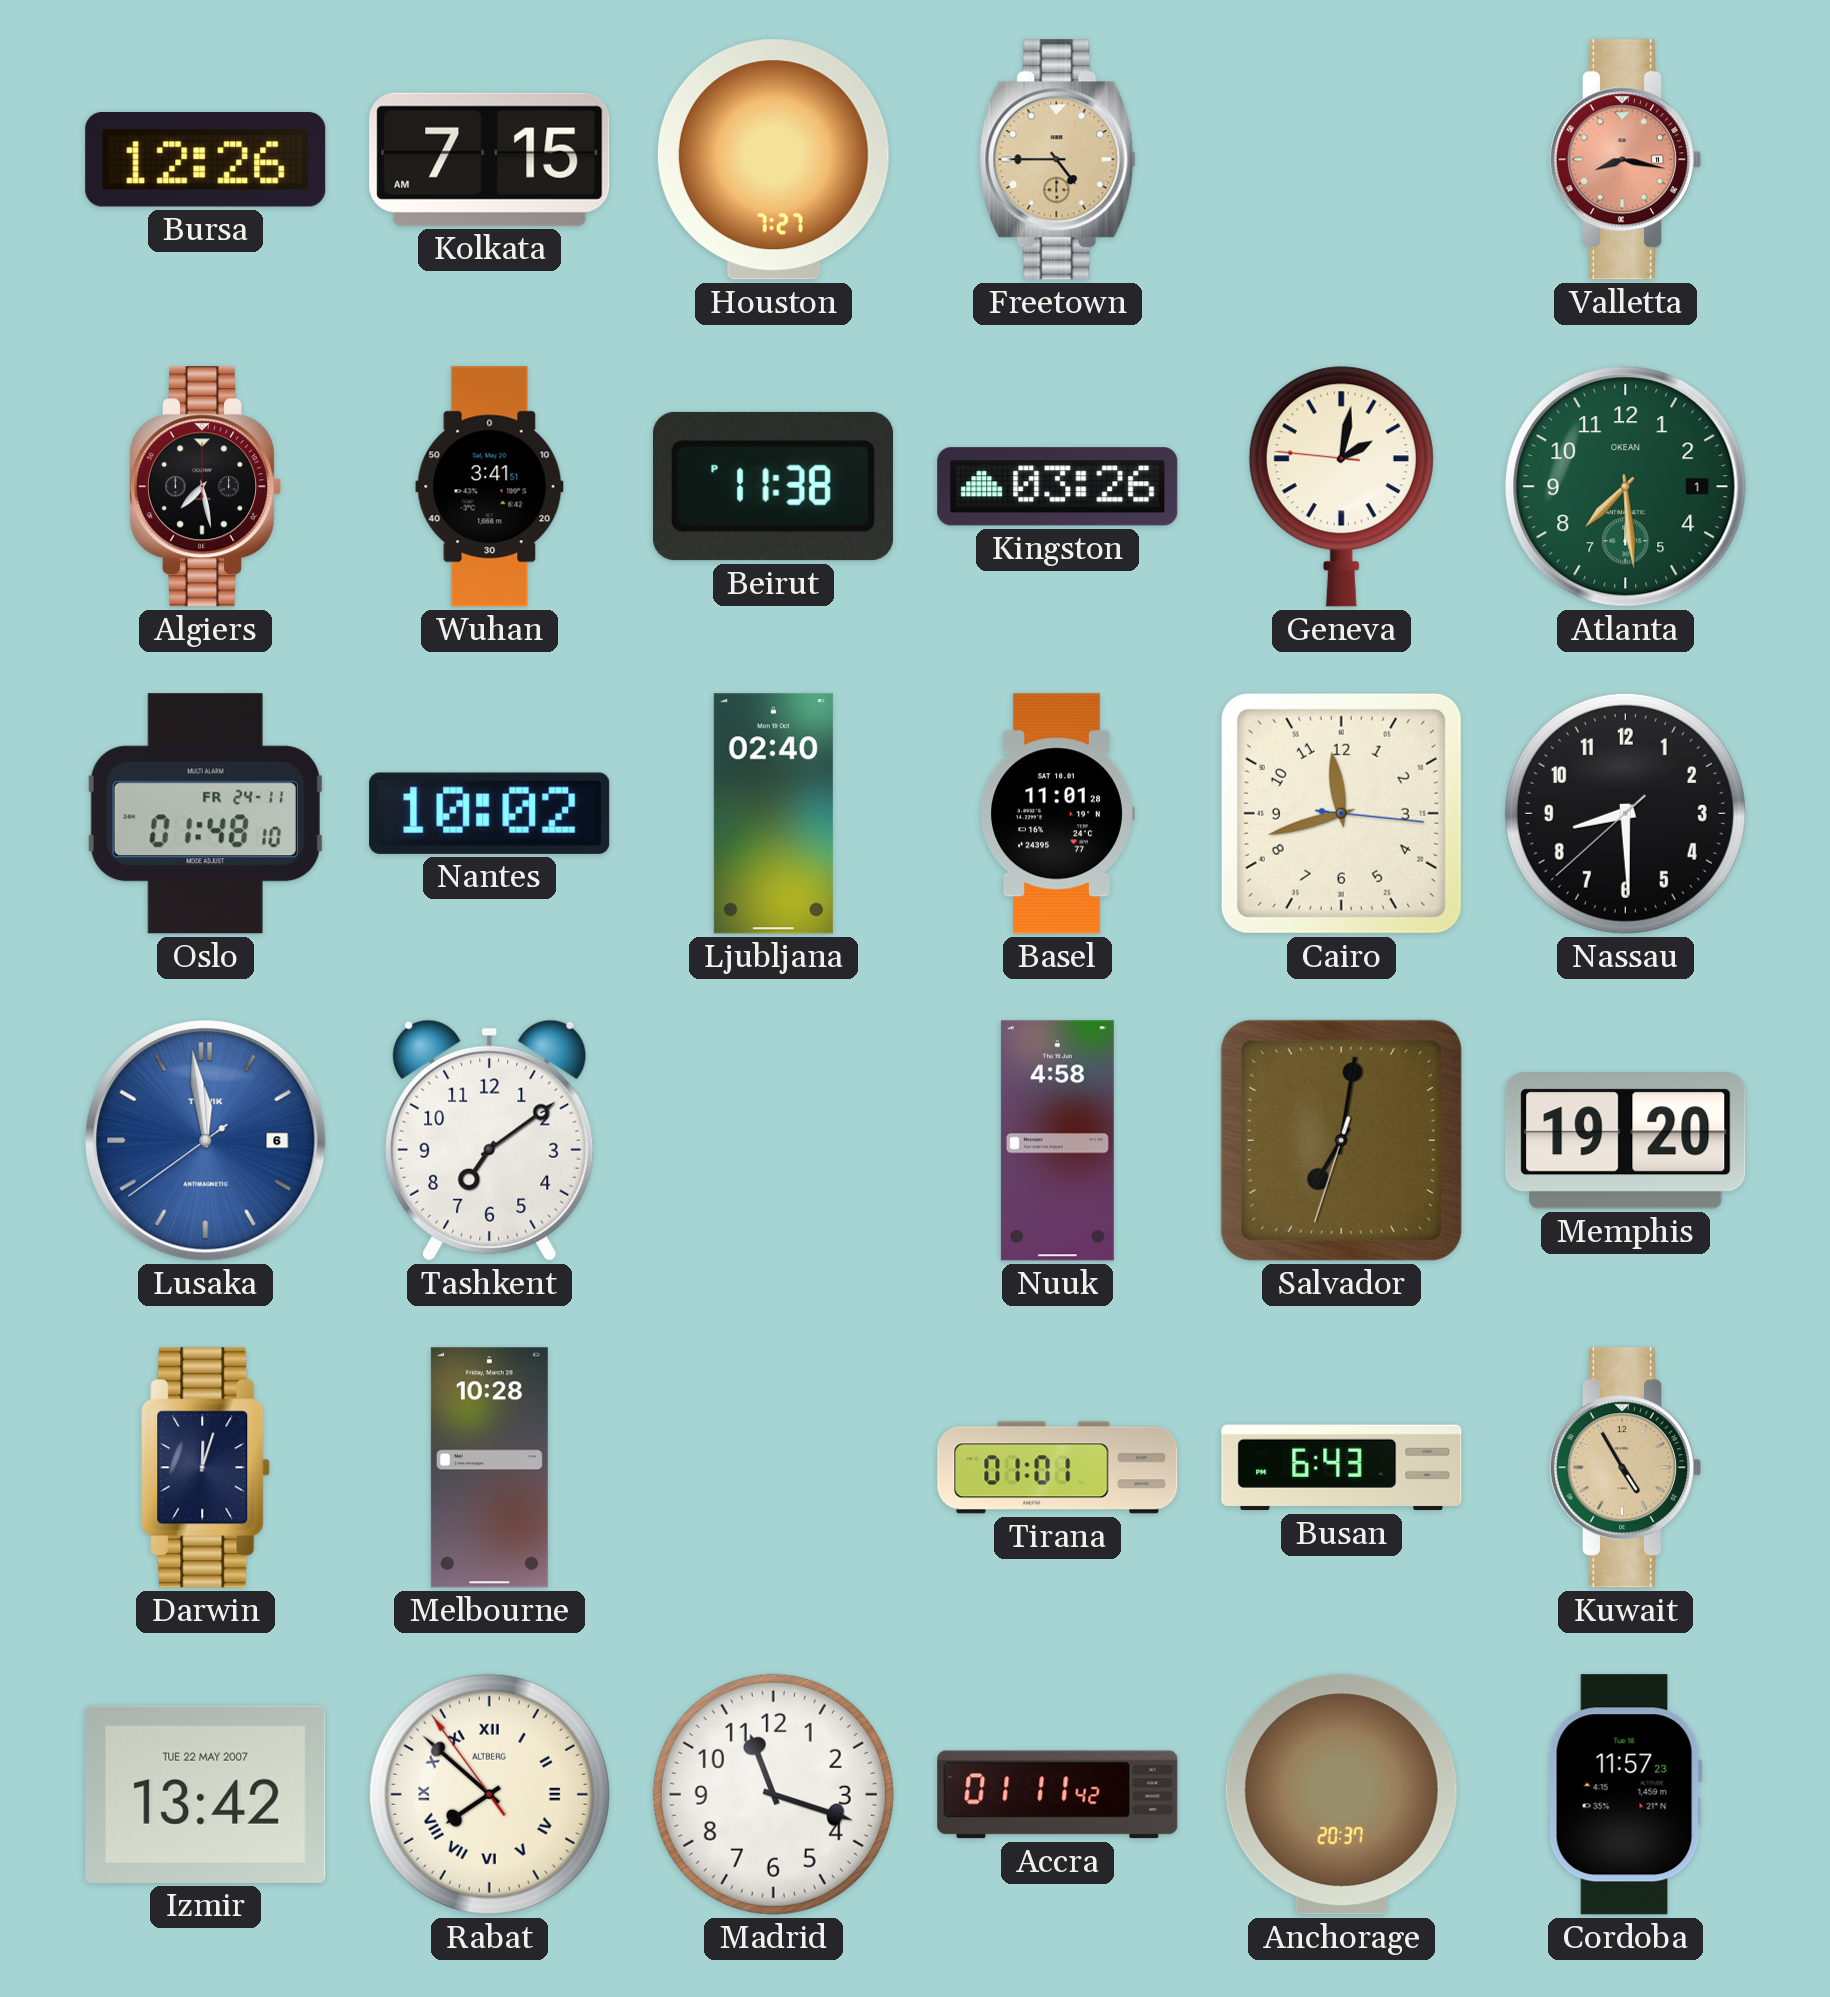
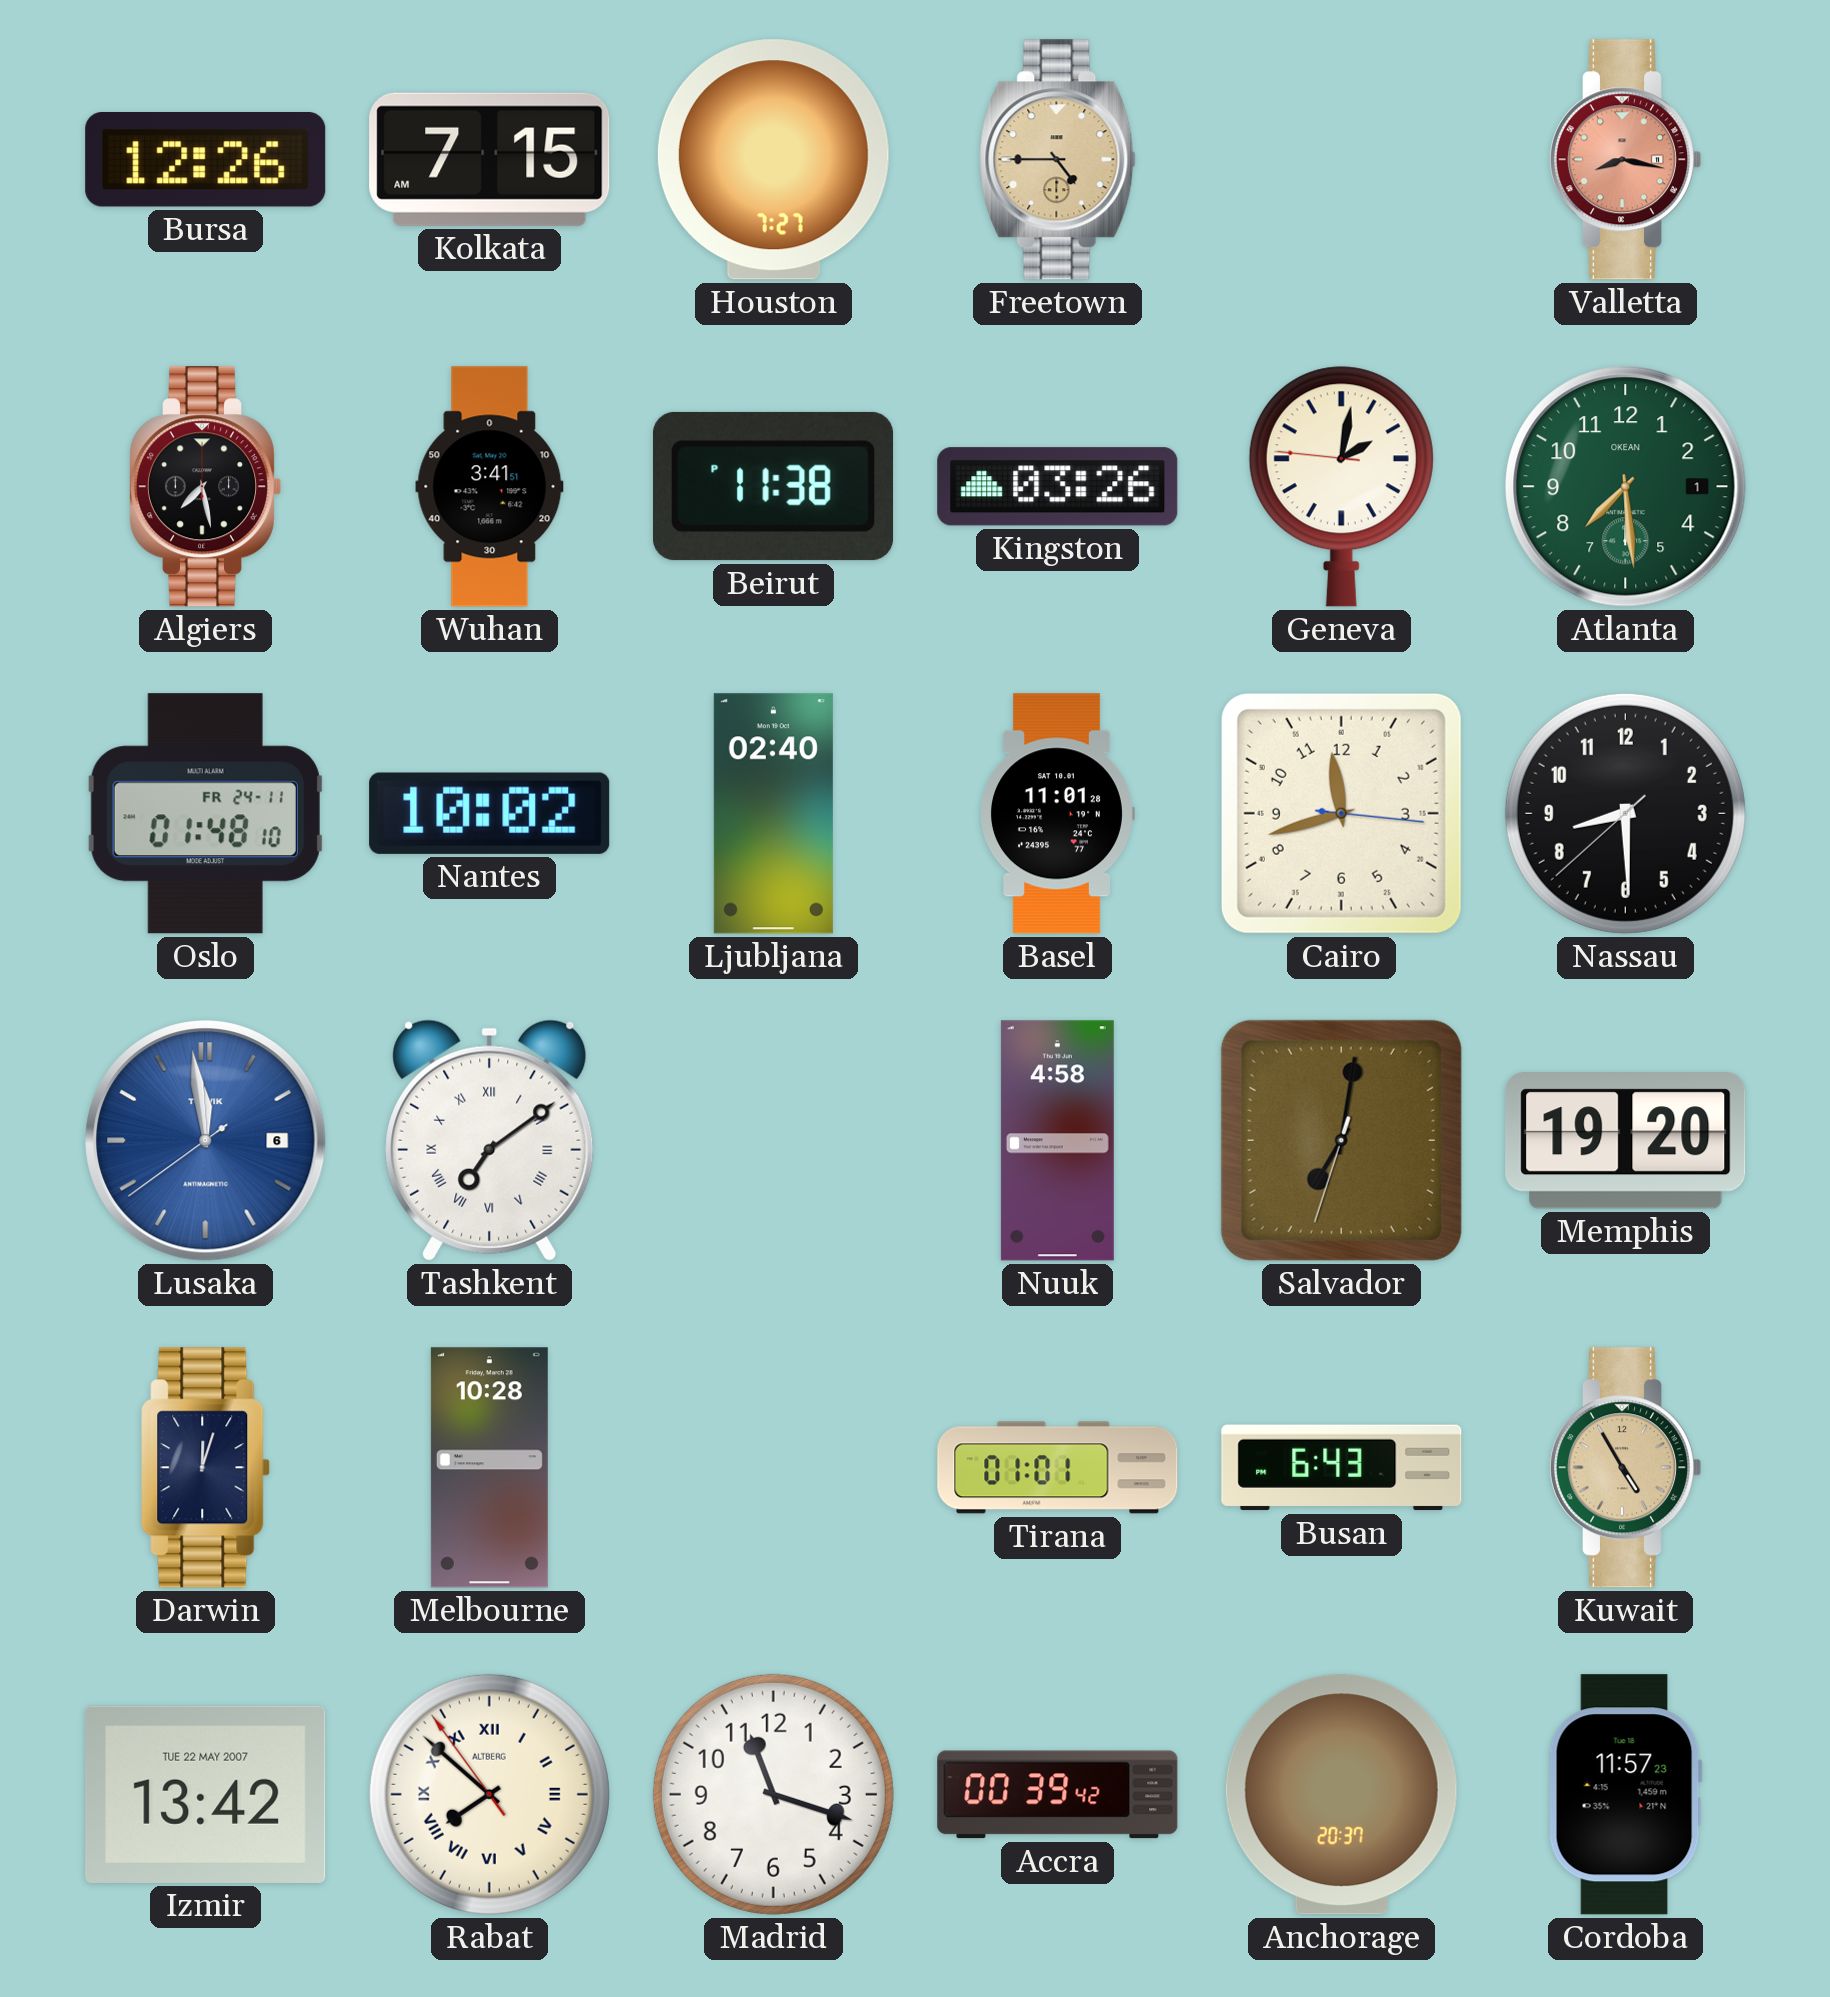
Tashkent numerals: Arabic -> Roman
Accra: 01:11 -> 00:39
